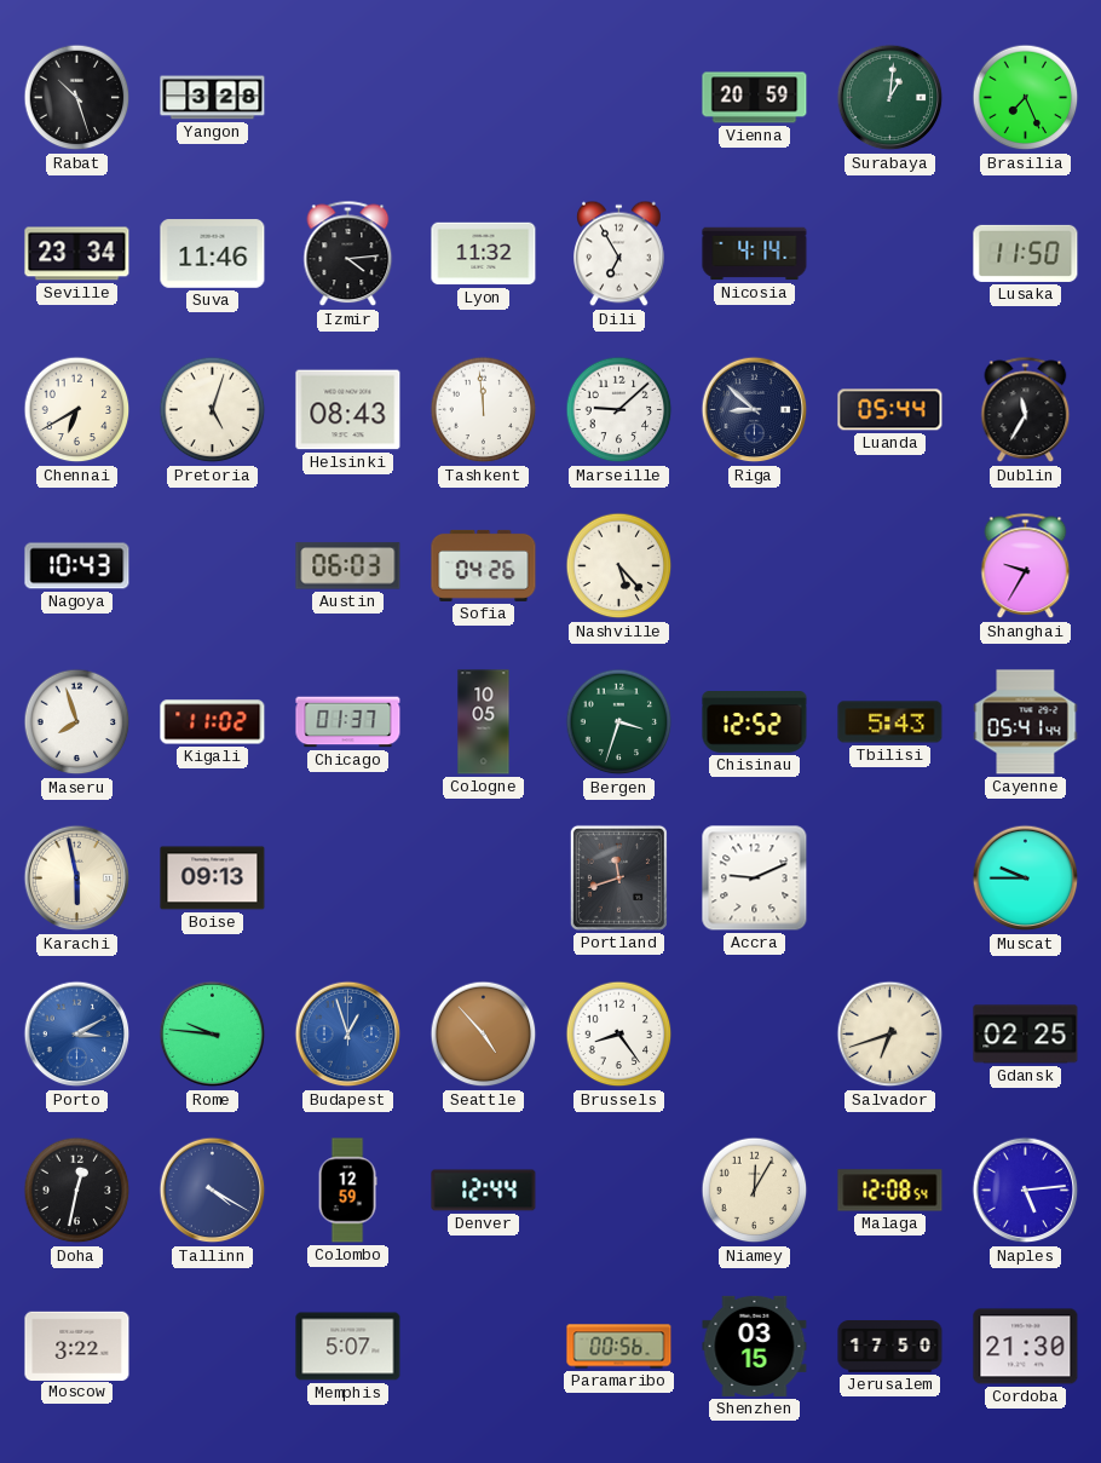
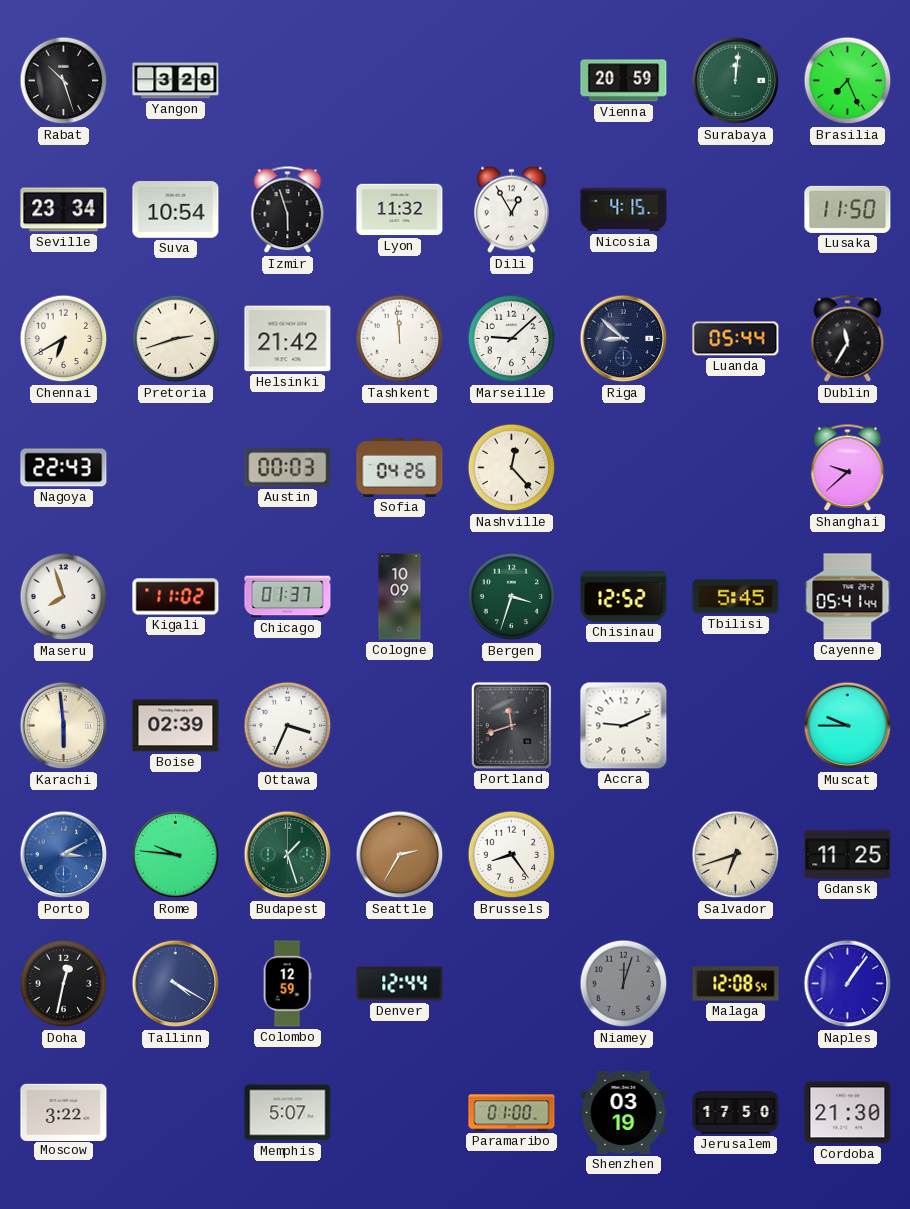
Surabaya: 1:01 -> 12:01
Suva: 11:46 -> 10:54
Izmir: 4:14 -> 5:57
Dili: 6:55 -> 12:55
Nicosia: 4:14 -> 4:15
Pretoria: 5:03 -> 2:42
Helsinki: 08:43 -> 21:42
Nagoya: 10:43 -> 22:43
Austin: 06:03 -> 00:03
Nashville: 5:23 -> 12:23
Shanghai: 9:35 -> 9:38
Cologne: 10:05 -> 10:09
Tbilisi: 5:43 -> 5:45
Karachi: 5:58 -> 5:59
Boise: 09:13 -> 02:39
Ottawa: none -> 3:34
Budapest: 12:57 -> 1:27
Budapest dial: blue -> green
Seattle: 4:53 -> 2:35
Gdansk: 02:25 -> 11:25
Niamey: 12:05 -> 12:03
Niamey dial: cream -> grey
Naples: 5:14 -> 1:06
Paramaribo: 00:56 -> 01:00
Shenzhen: 03:15 -> 03:19
